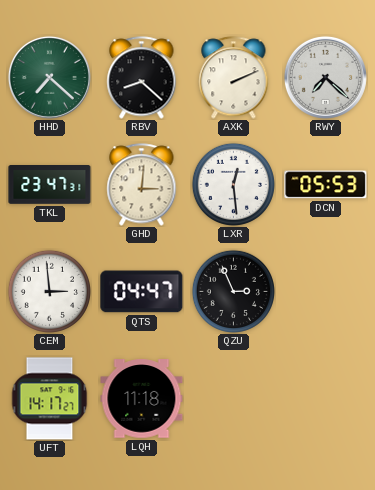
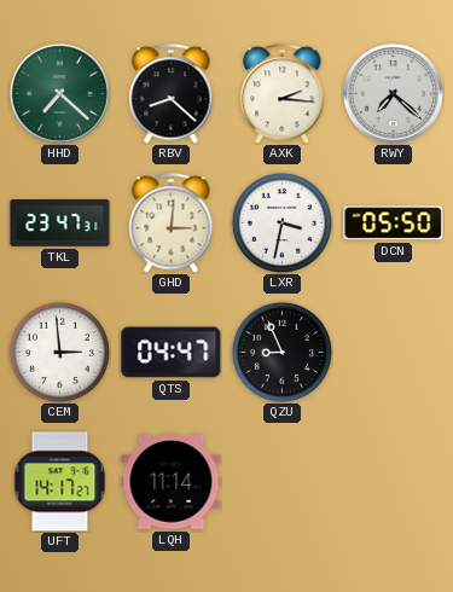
AXK: 2:11 -> 2:16
LXR: 12:29 -> 3:32
DCN: 05:53 -> 05:50
QZU: 2:56 -> 8:56
LQH: 11:18 -> 11:14
